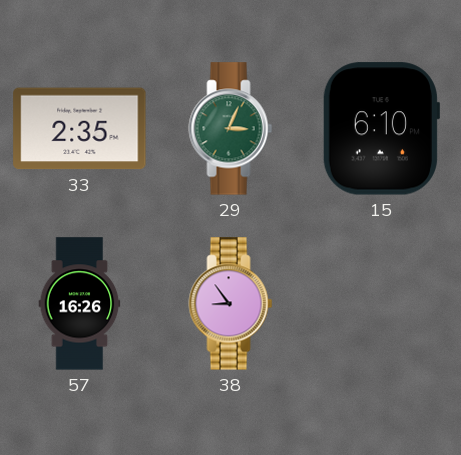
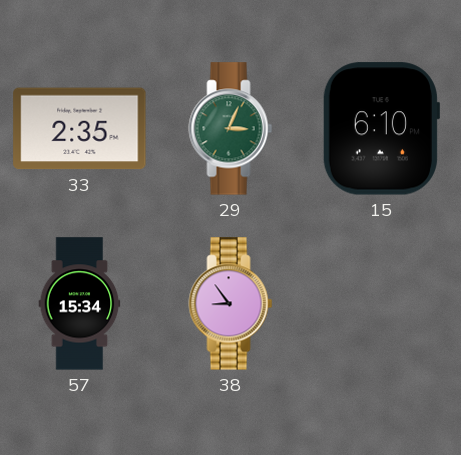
57: 16:26 -> 15:34
